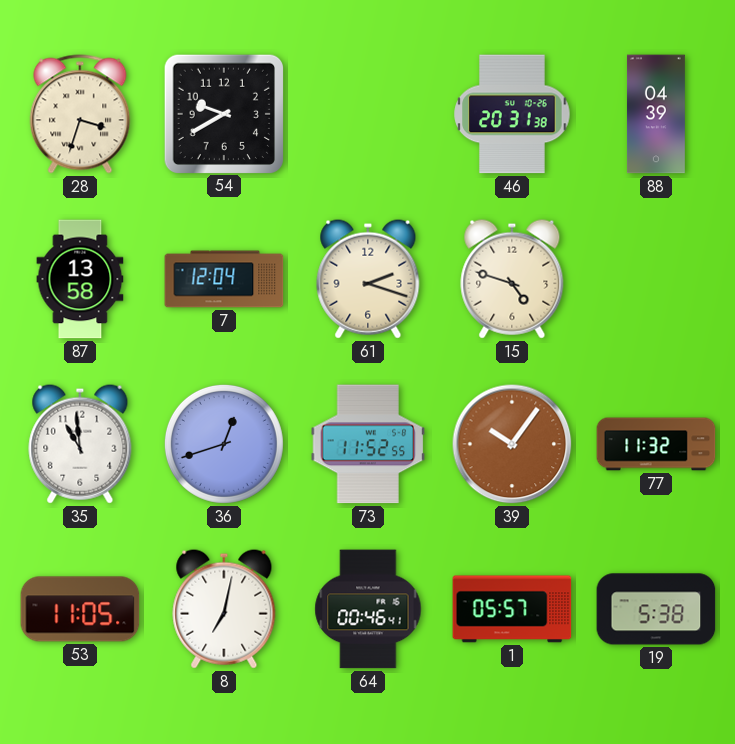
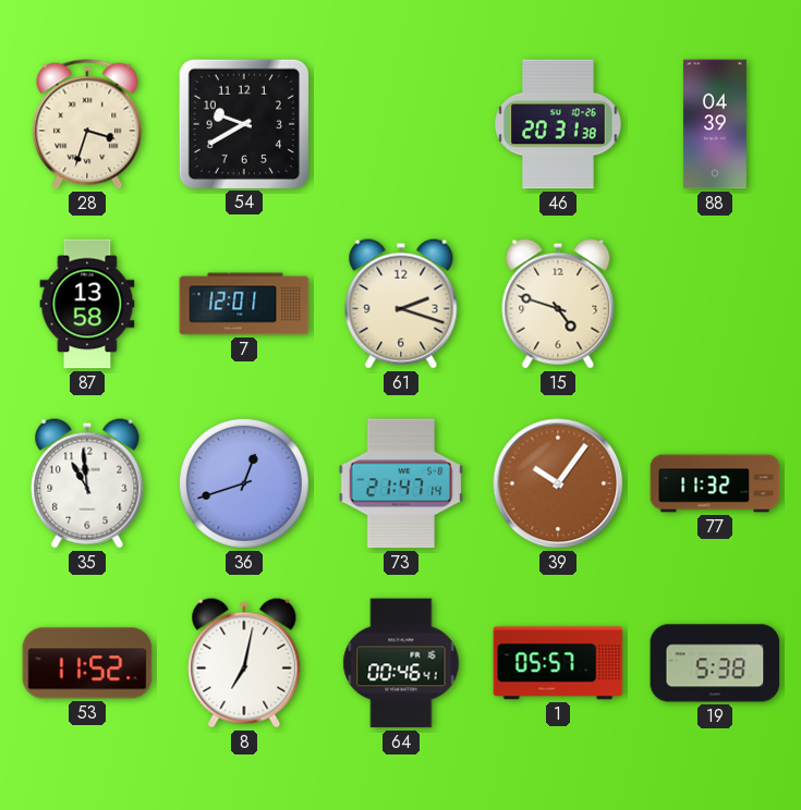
7: 12:04 -> 12:01
73: 11:52 -> 21:47
53: 11:05 -> 11:52
